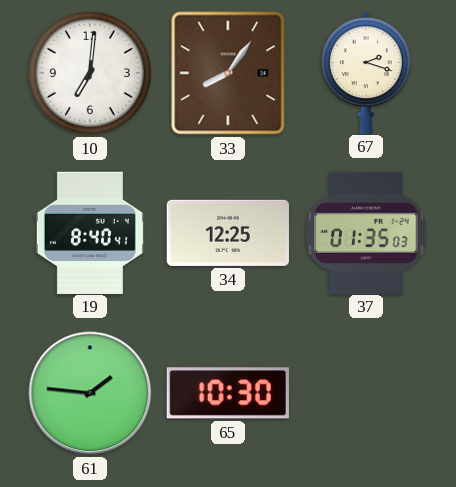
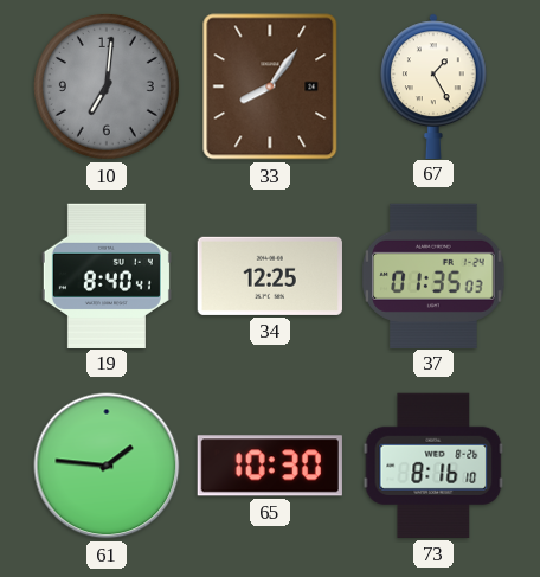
10 dial: white -> grey
67: 2:18 -> 1:25
73: none -> 8:16
